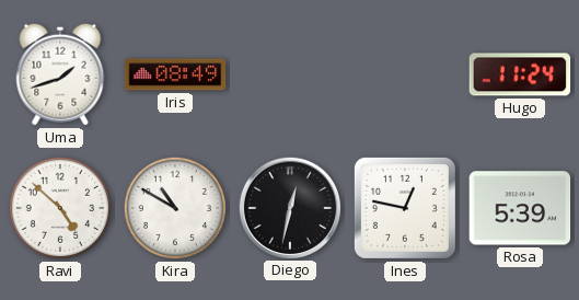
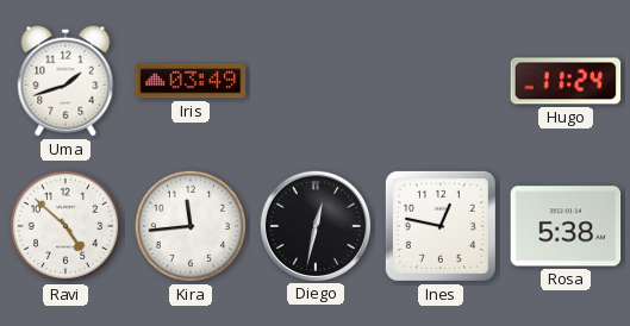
Iris: 08:49 -> 03:49
Kira: 10:50 -> 11:44
Rosa: 5:39 -> 5:38
